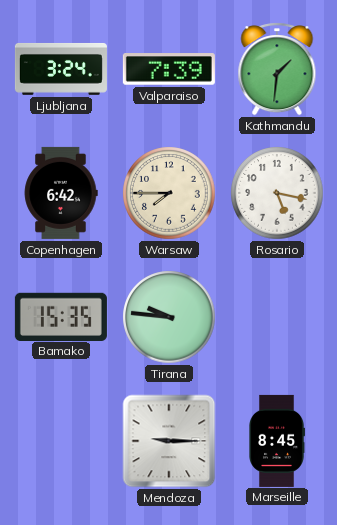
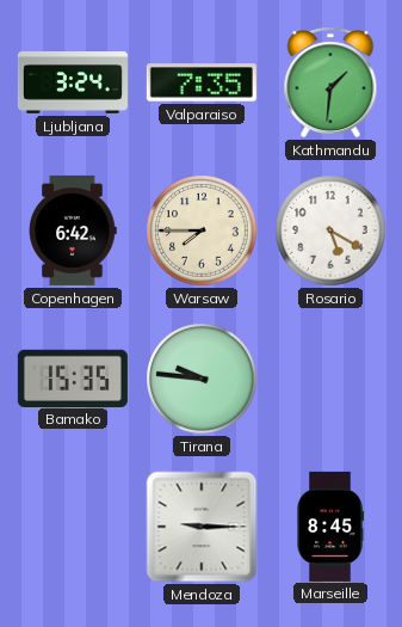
Valparaiso: 7:39 -> 7:35
Rosario: 5:17 -> 5:20
